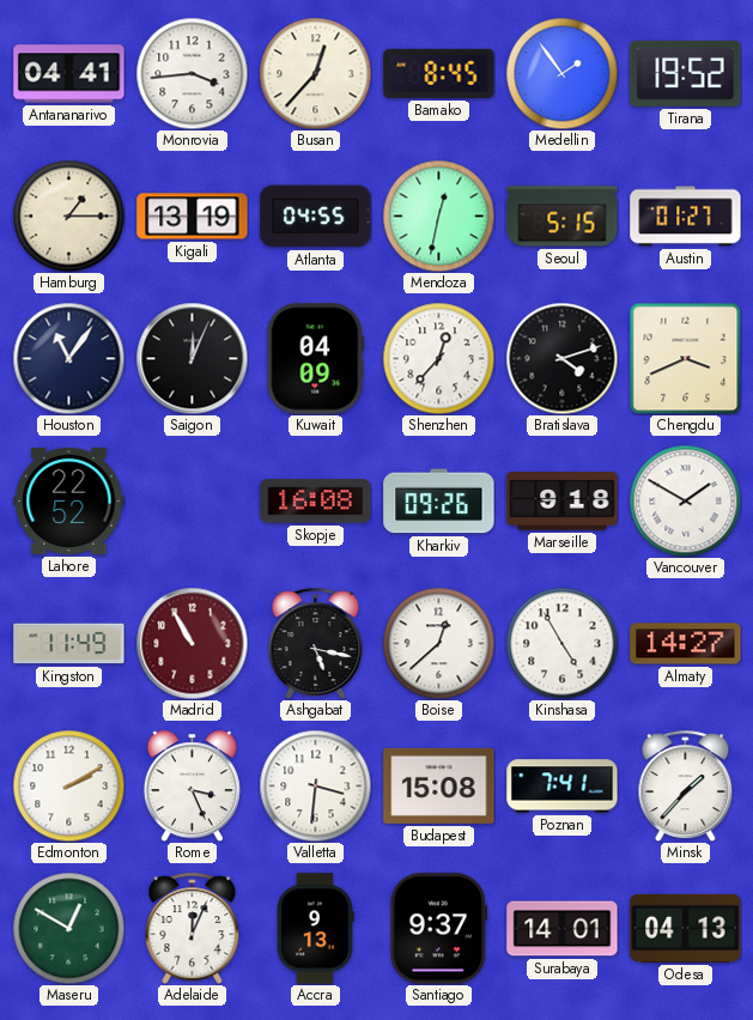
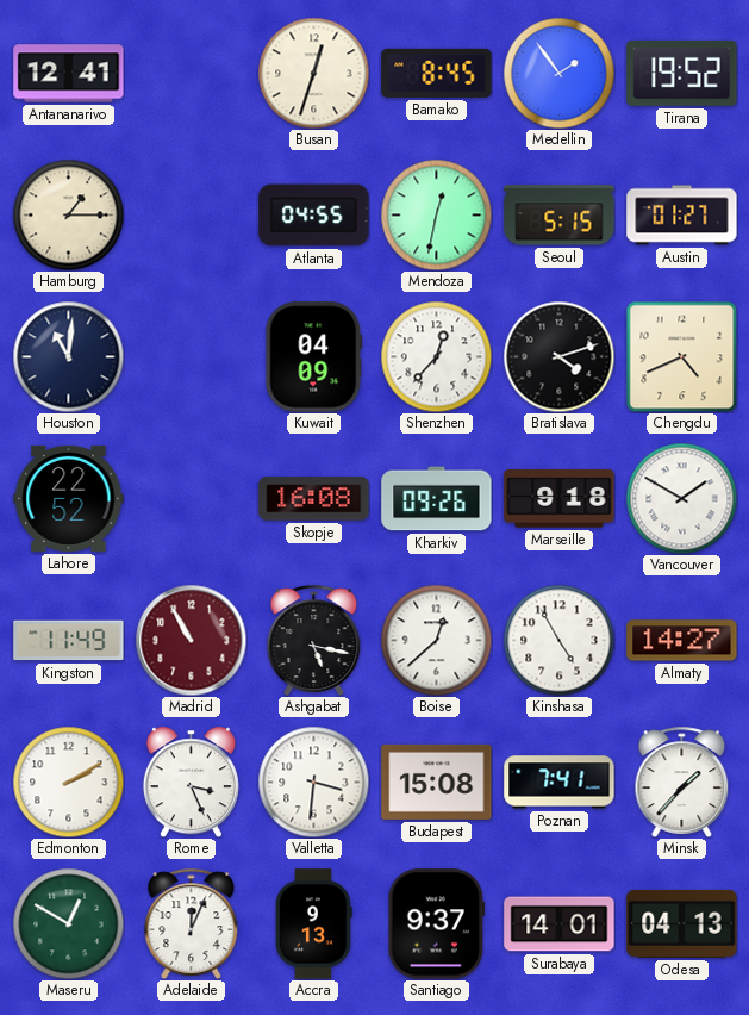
Antananarivo: 04:41 -> 12:41
Monrovia: 3:44 -> none
Busan: 12:37 -> 12:33
Kigali: 13:19 -> none
Houston: 11:06 -> 11:01
Saigon: 12:04 -> none
Chengdu: 3:41 -> 4:41
